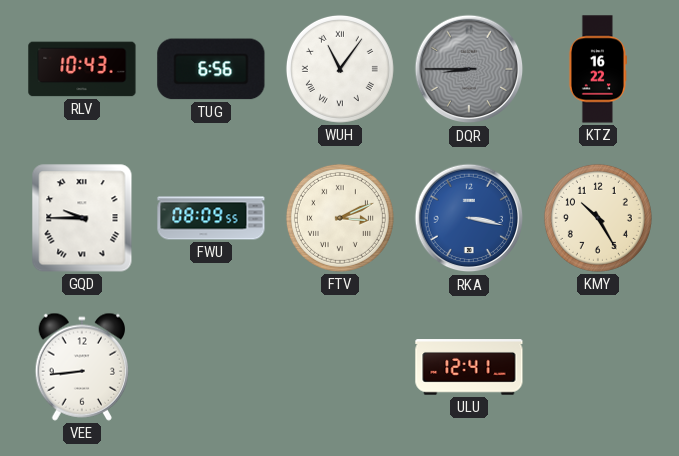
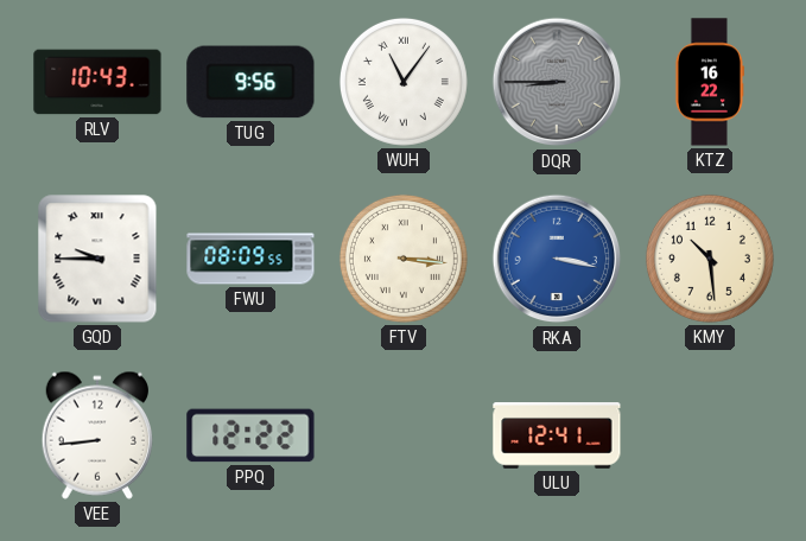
TUG: 6:56 -> 9:56
FTV: 3:11 -> 3:16
KMY: 10:25 -> 10:29
PPQ: none -> 12:22
